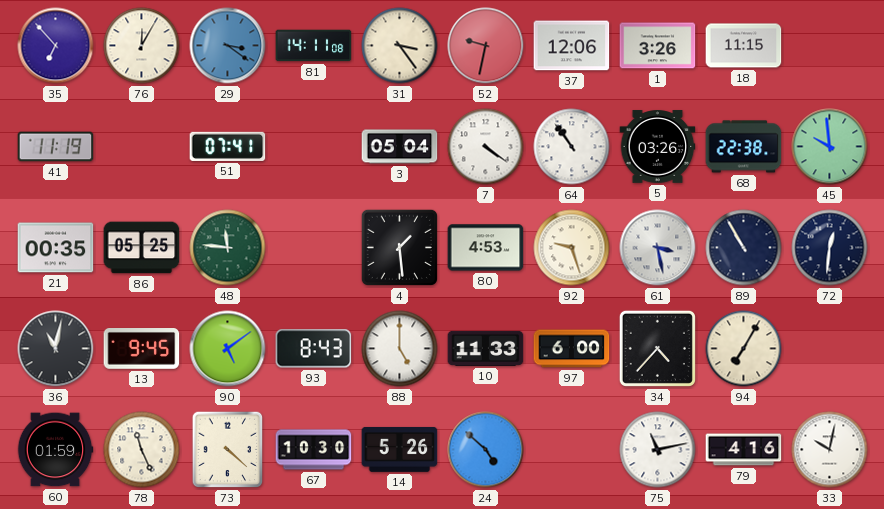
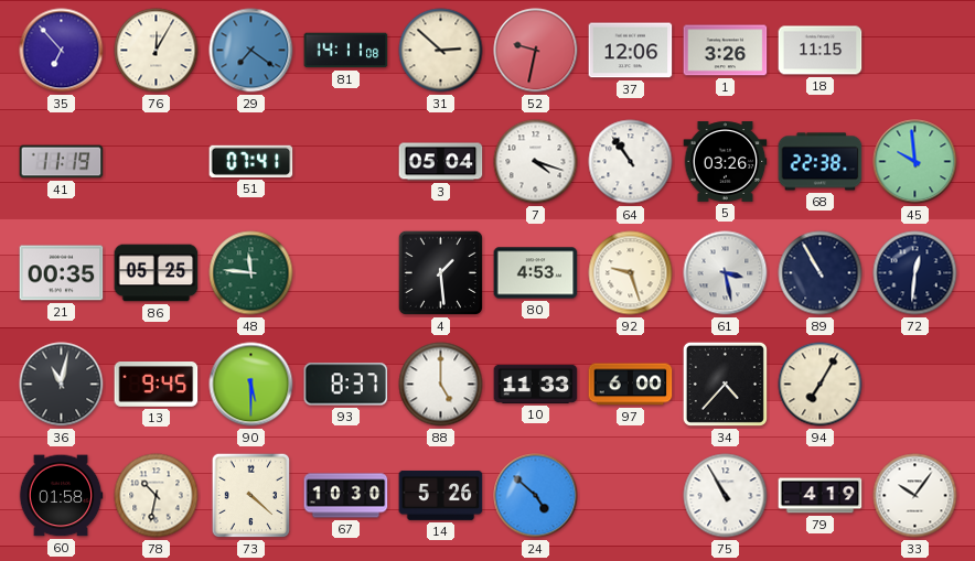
29: 3:21 -> 7:21
31: 3:24 -> 2:52
7: 4:21 -> 4:18
90: 5:09 -> 5:30
93: 8:43 -> 8:37
60: 01:59 -> 01:58
78: 11:26 -> 10:32
75: 11:13 -> 10:55
79: 4:16 -> 4:19
33: 10:02 -> 10:06
